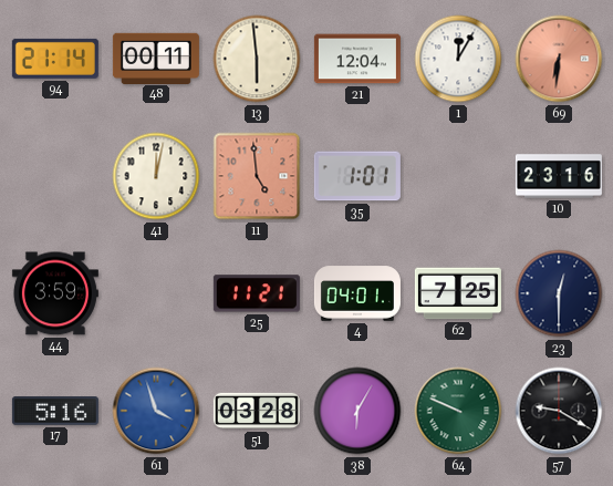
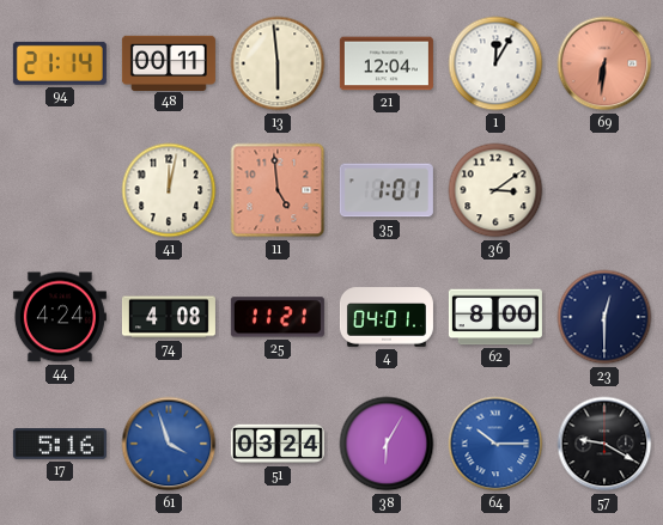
36: none -> 3:09
10: 23:16 -> none
44: 3:59 -> 4:24
74: none -> 4:08
62: 7:25 -> 8:00
51: 03:28 -> 03:24
64: 9:49 -> 10:15
64 dial: green -> blue
